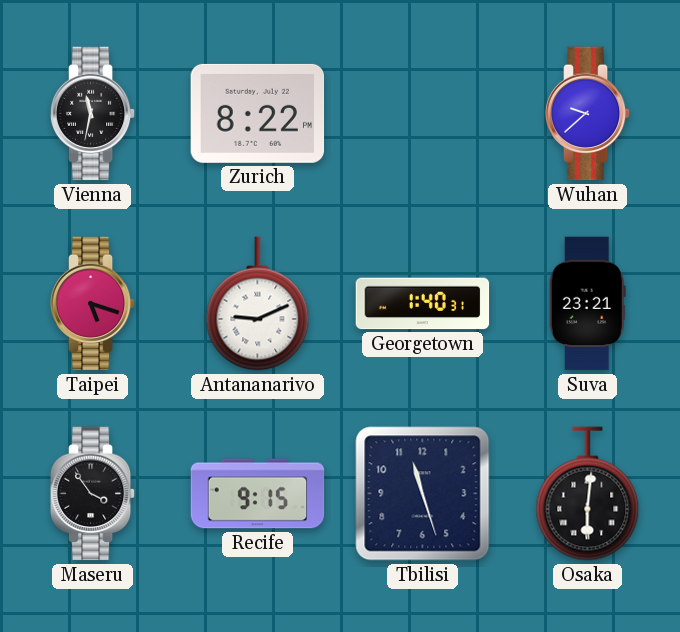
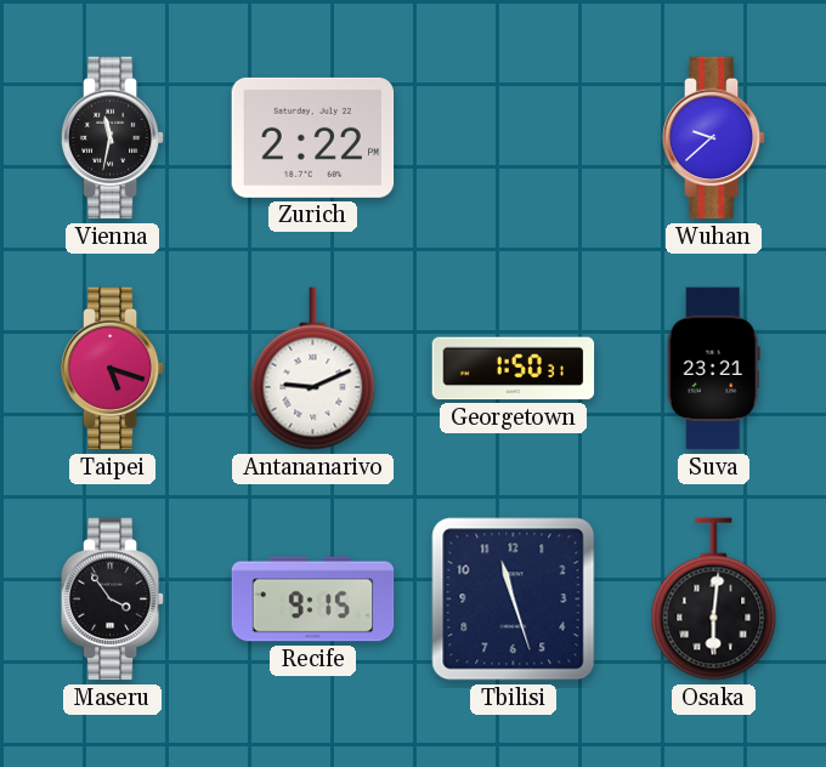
Zurich: 8:22 -> 2:22
Georgetown: 1:40 -> 1:50
